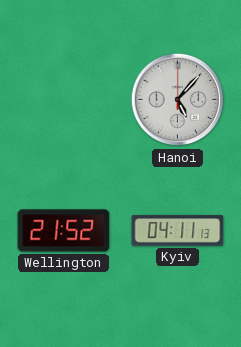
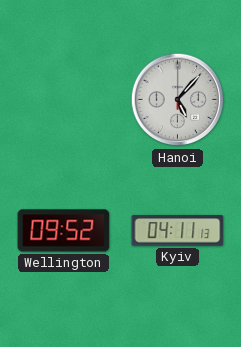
Wellington: 21:52 -> 09:52
